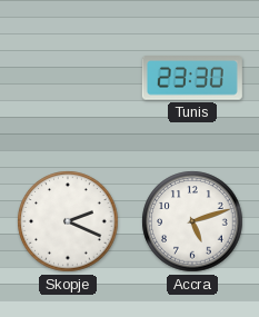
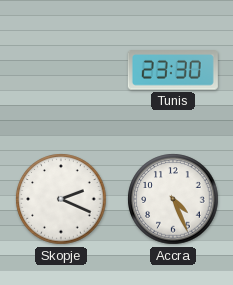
Accra: 5:12 -> 4:26
